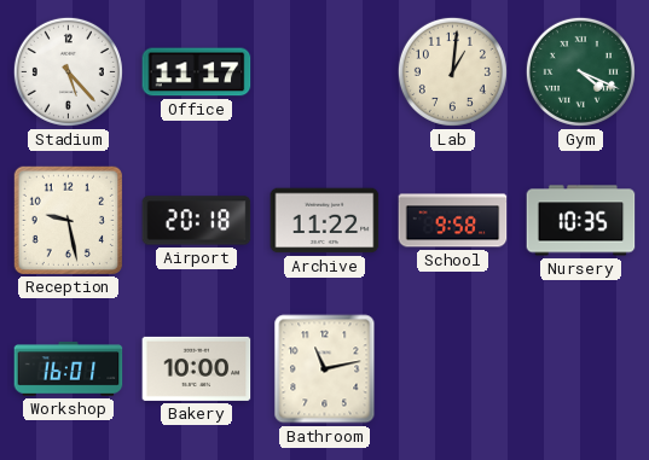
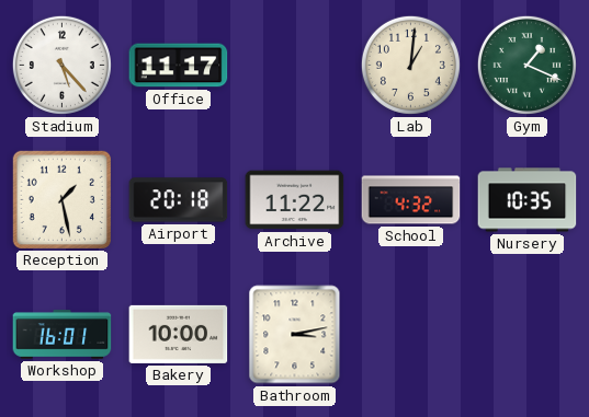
Gym: 4:19 -> 1:19
Reception: 9:28 -> 1:28
School: 9:58 -> 4:32
Bathroom: 11:13 -> 3:13
